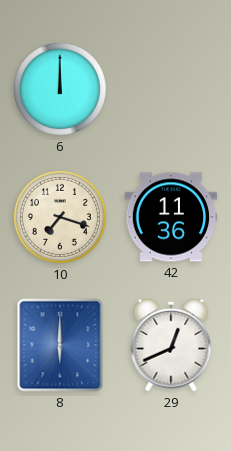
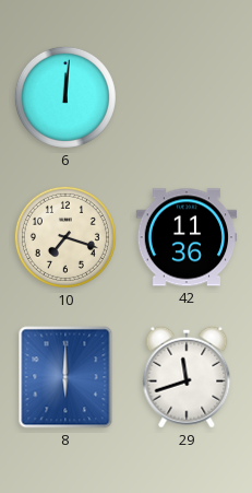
6: 12:00 -> 12:01
29: 12:41 -> 11:42
